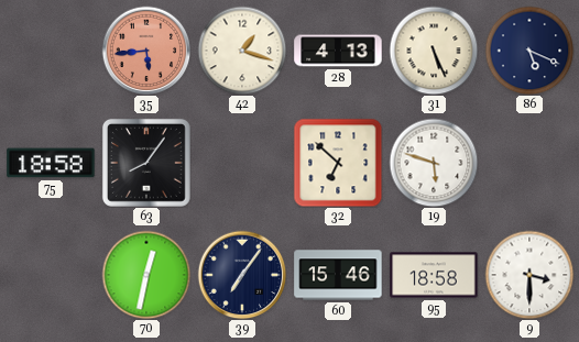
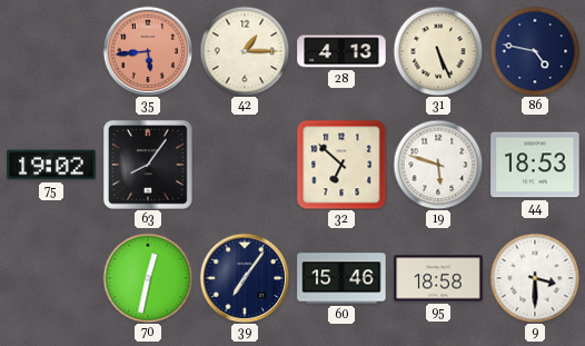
42: 1:18 -> 1:15
86: 5:19 -> 4:47
75: 18:58 -> 19:02
44: none -> 18:53
